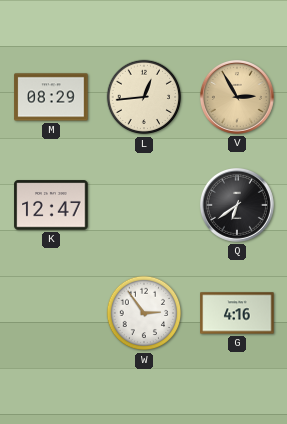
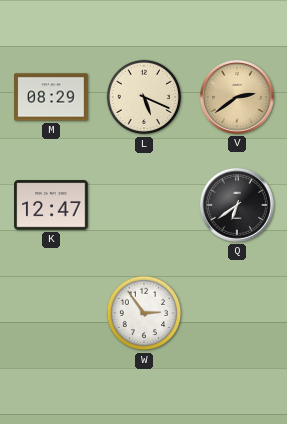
L: 12:44 -> 5:19
V: 2:55 -> 2:39
G: 4:16 -> none
